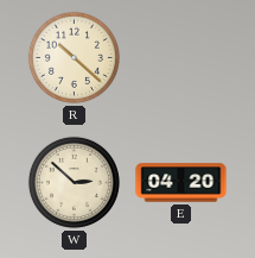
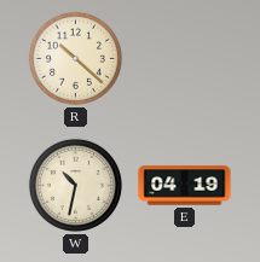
W: 2:52 -> 10:32
E: 04:20 -> 04:19
